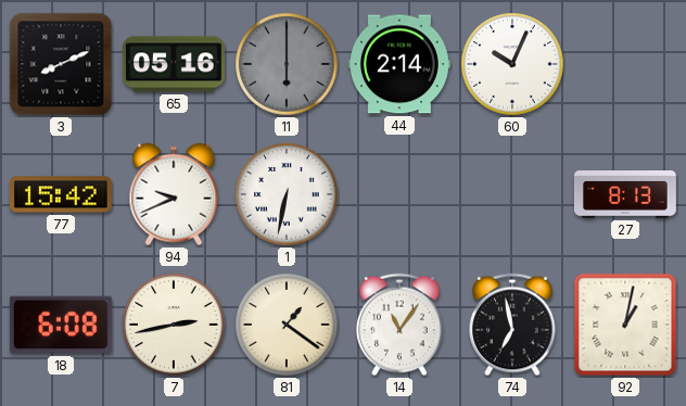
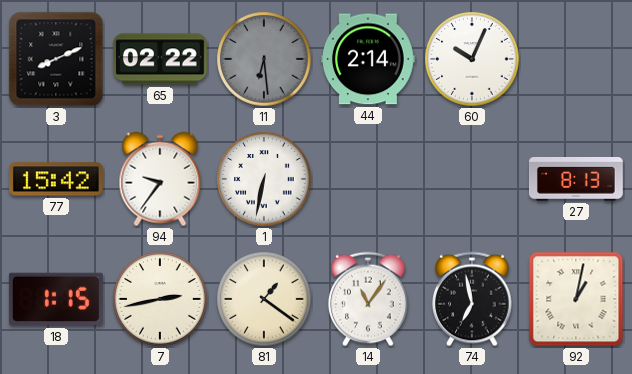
65: 05:16 -> 02:22
11: 6:00 -> 6:29
94: 9:41 -> 9:36
18: 6:08 -> 1:15
